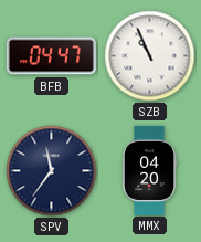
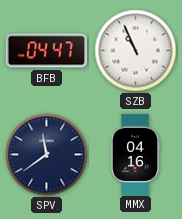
SPV: 11:36 -> 11:39
MMX: 04:20 -> 04:16
